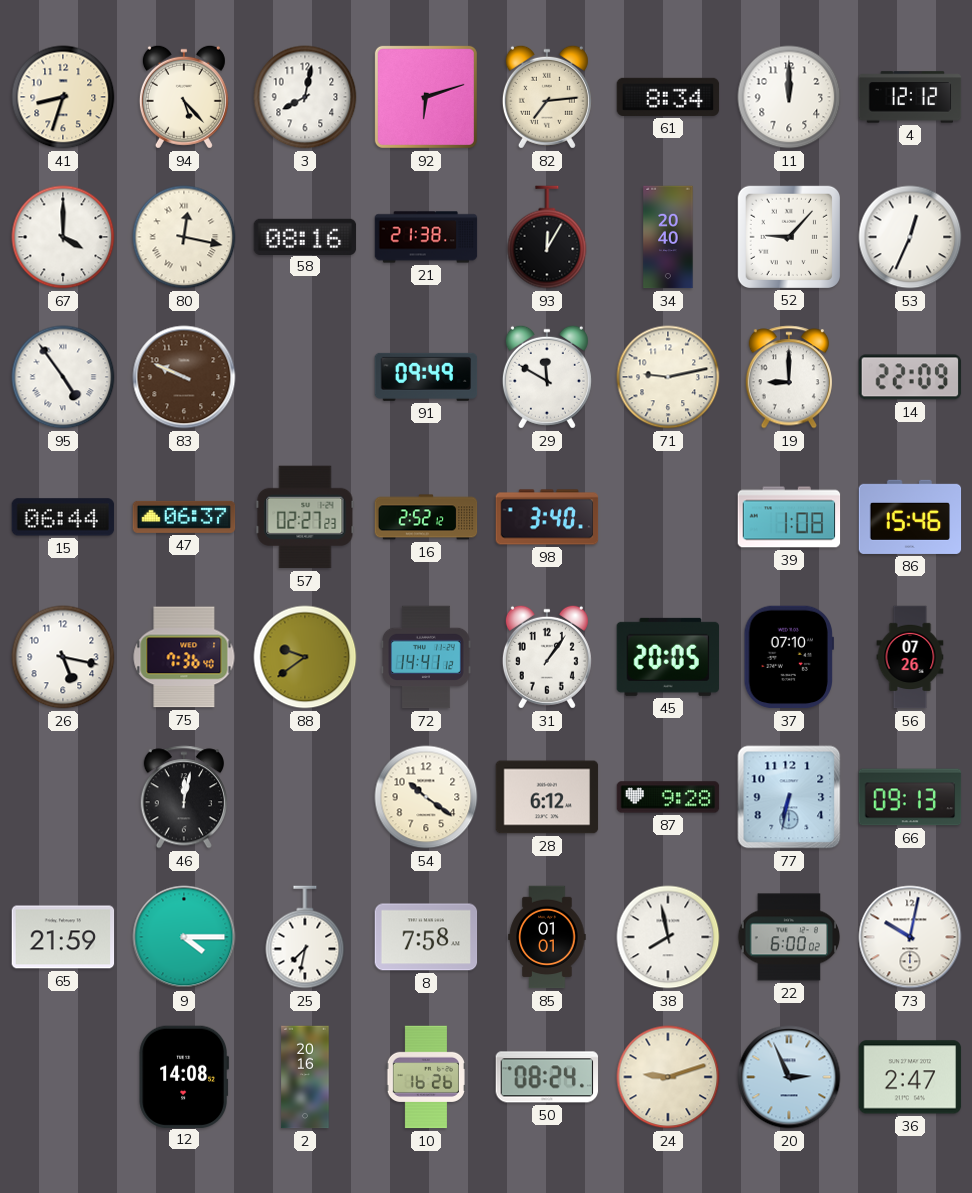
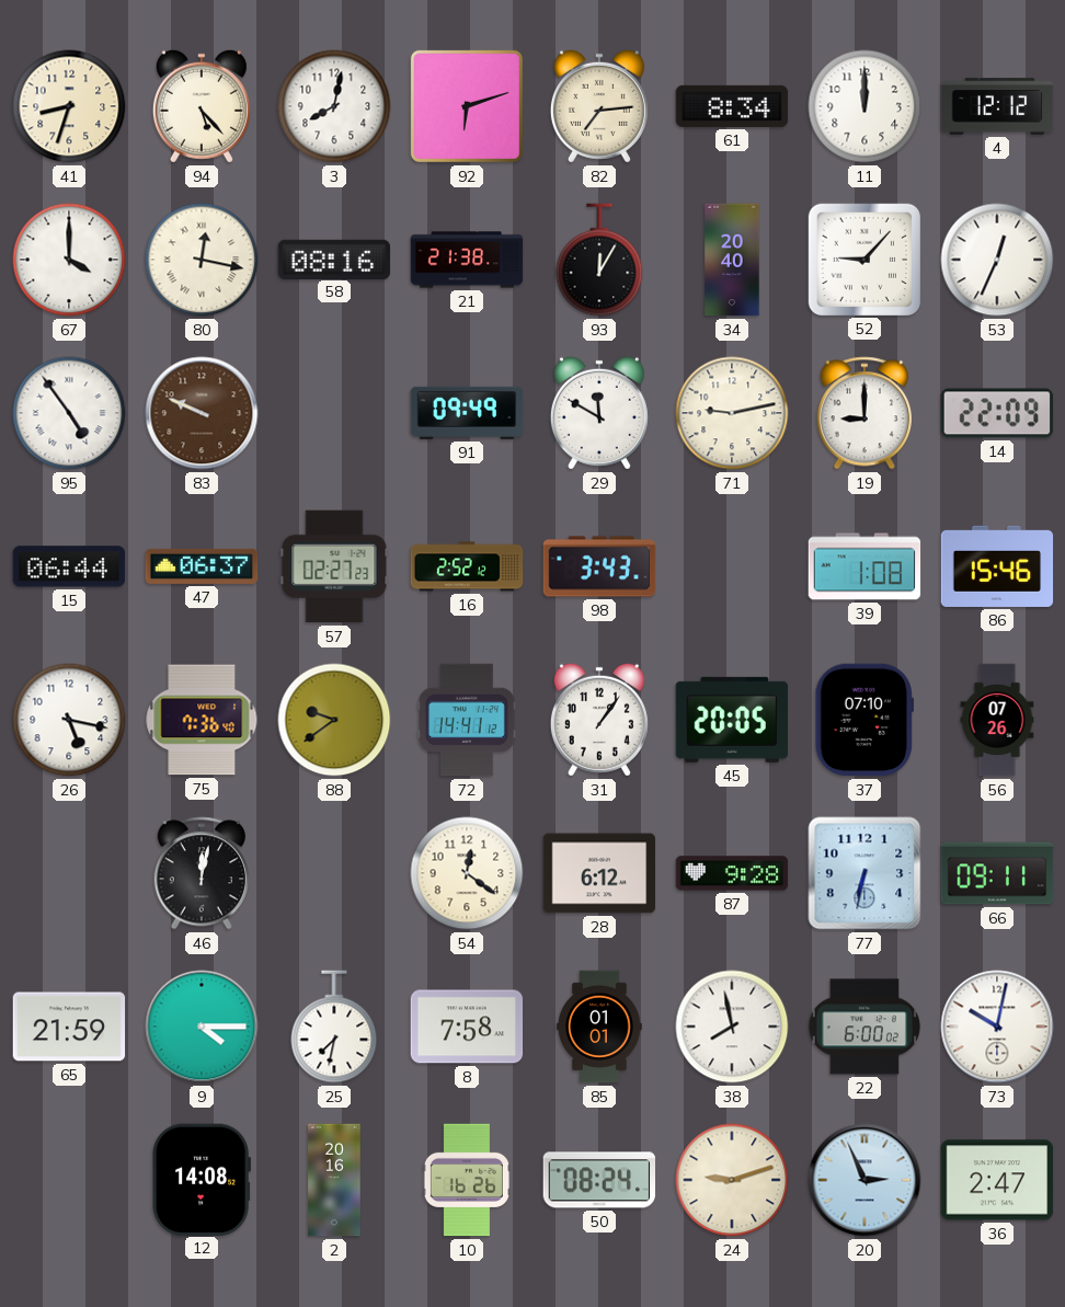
98: 3:40 -> 3:43
54: 10:21 -> 12:21
66: 09:13 -> 09:11
